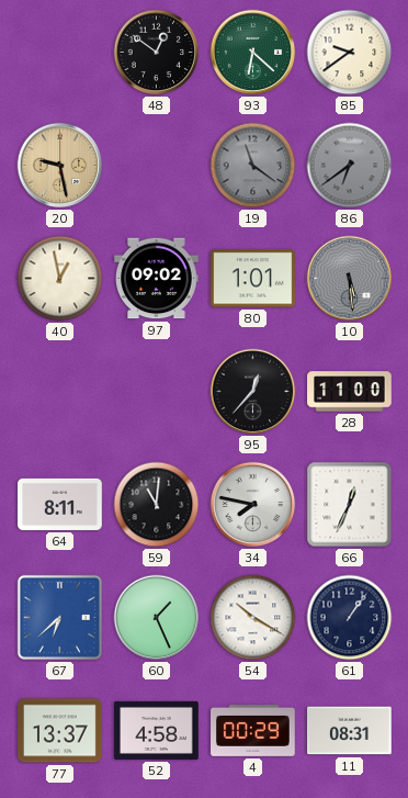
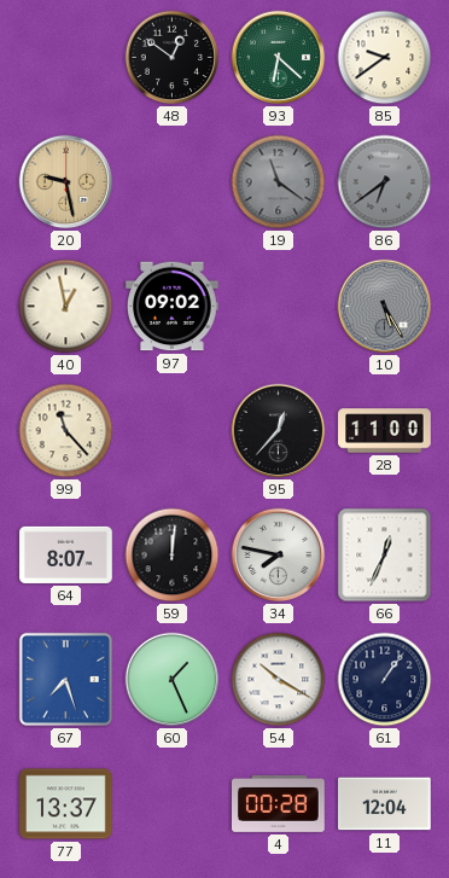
80: 1:01 -> none
10: 5:29 -> 5:25
99: none -> 11:23
64: 8:11 -> 8:07
59: 11:01 -> 12:01
67: 6:38 -> 7:27
52: 4:58 -> none
4: 00:29 -> 00:28
11: 08:31 -> 12:04
